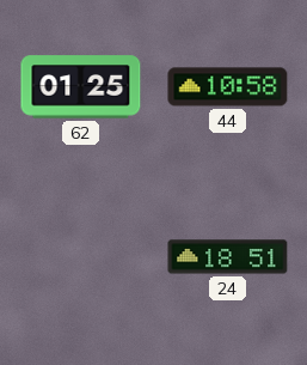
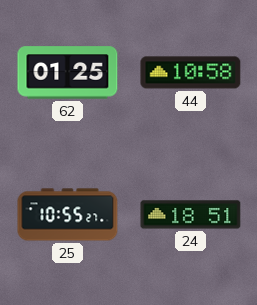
25: none -> 10:55
